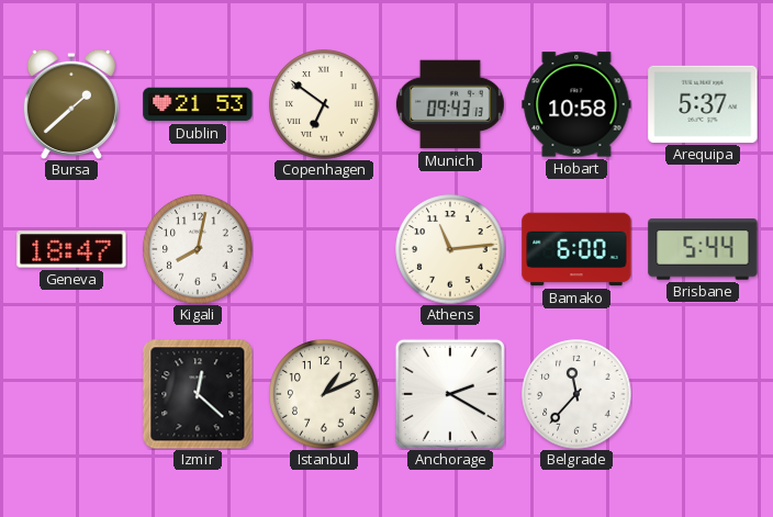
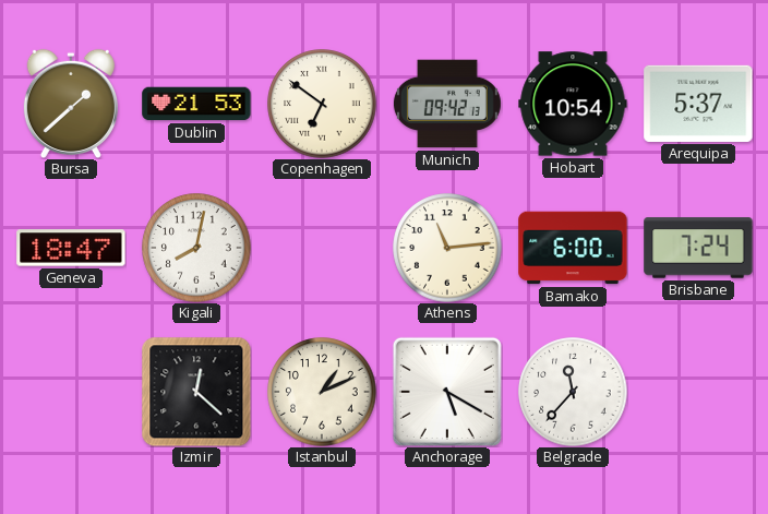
Munich: 09:43 -> 09:42
Hobart: 10:58 -> 10:54
Brisbane: 5:44 -> 7:24
Anchorage: 2:20 -> 5:20
